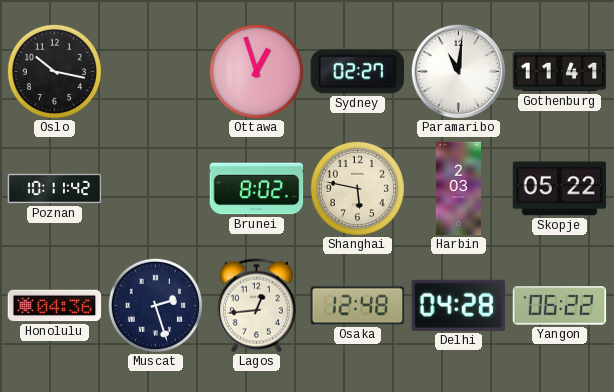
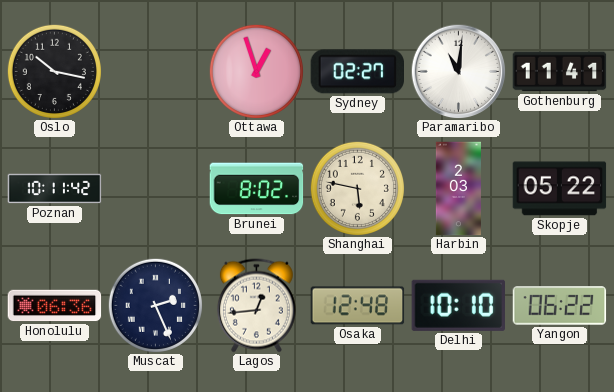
Honolulu: 04:36 -> 06:36
Muscat: 2:27 -> 2:26
Delhi: 04:28 -> 10:10
